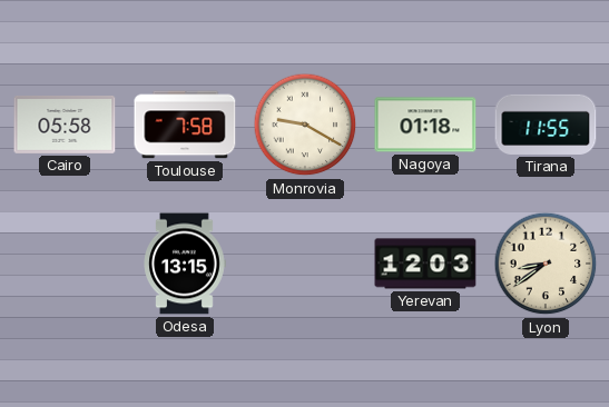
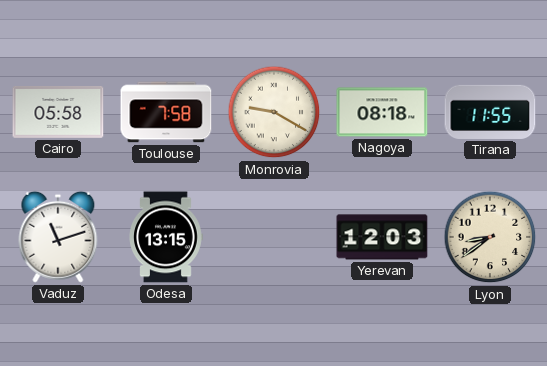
Nagoya: 01:18 -> 08:18
Vaduz: none -> 11:12
